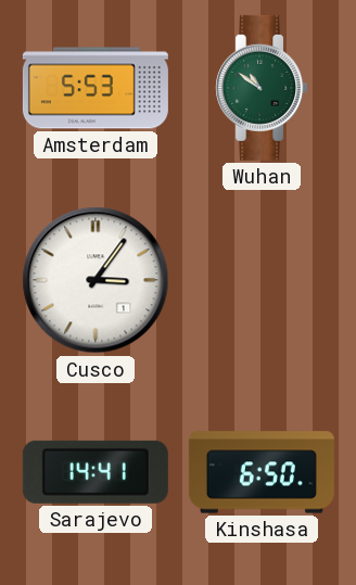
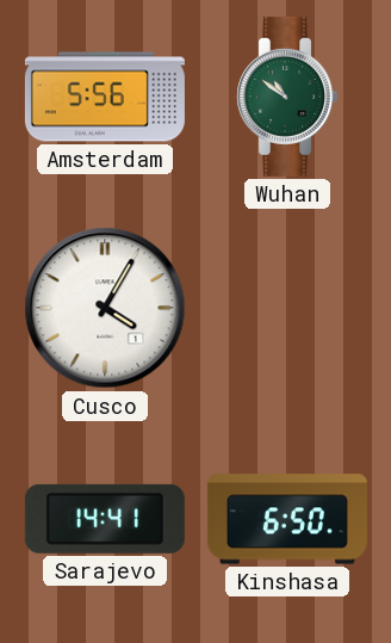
Amsterdam: 5:53 -> 5:56
Cusco: 3:06 -> 4:05
